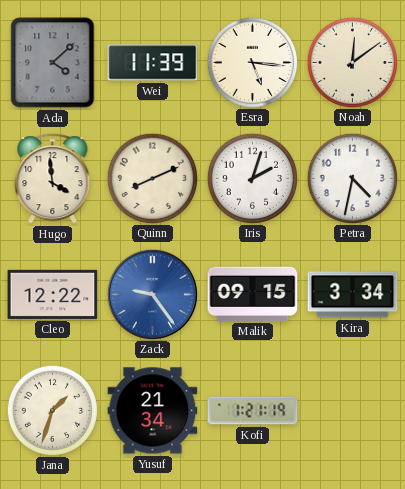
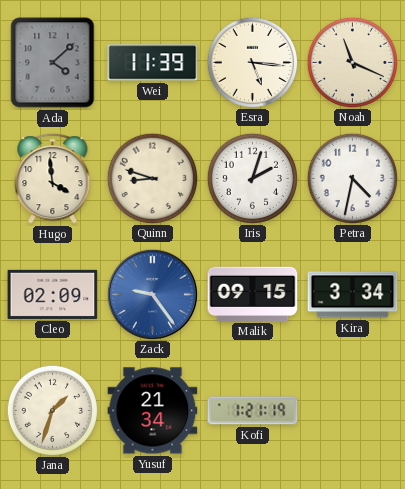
Noah: 12:09 -> 11:19
Quinn: 8:11 -> 8:48
Cleo: 12:22 -> 02:09
